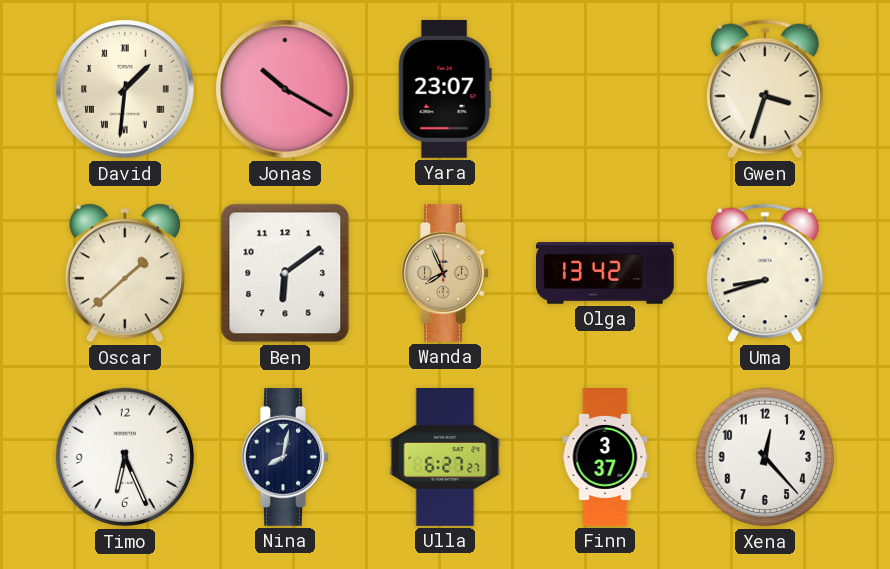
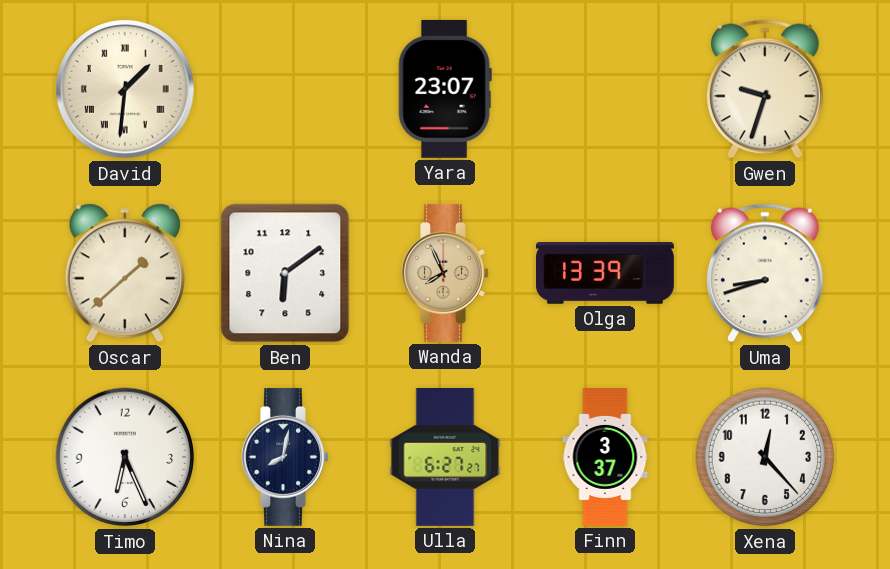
Jonas: 10:20 -> none
Gwen: 3:33 -> 9:33
Olga: 13:42 -> 13:39
